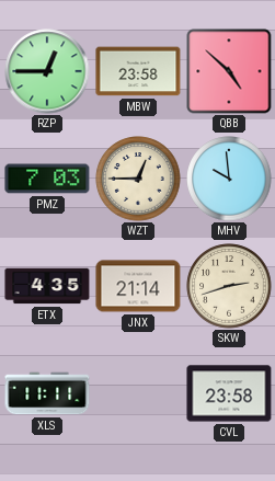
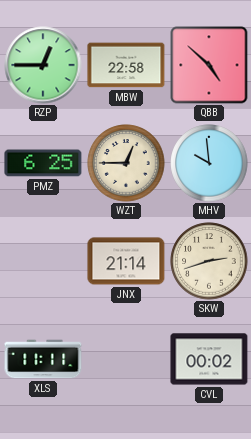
MBW: 23:58 -> 22:58
PMZ: 7:03 -> 6:25
ETX: 4:35 -> none
CVL: 23:58 -> 00:02
